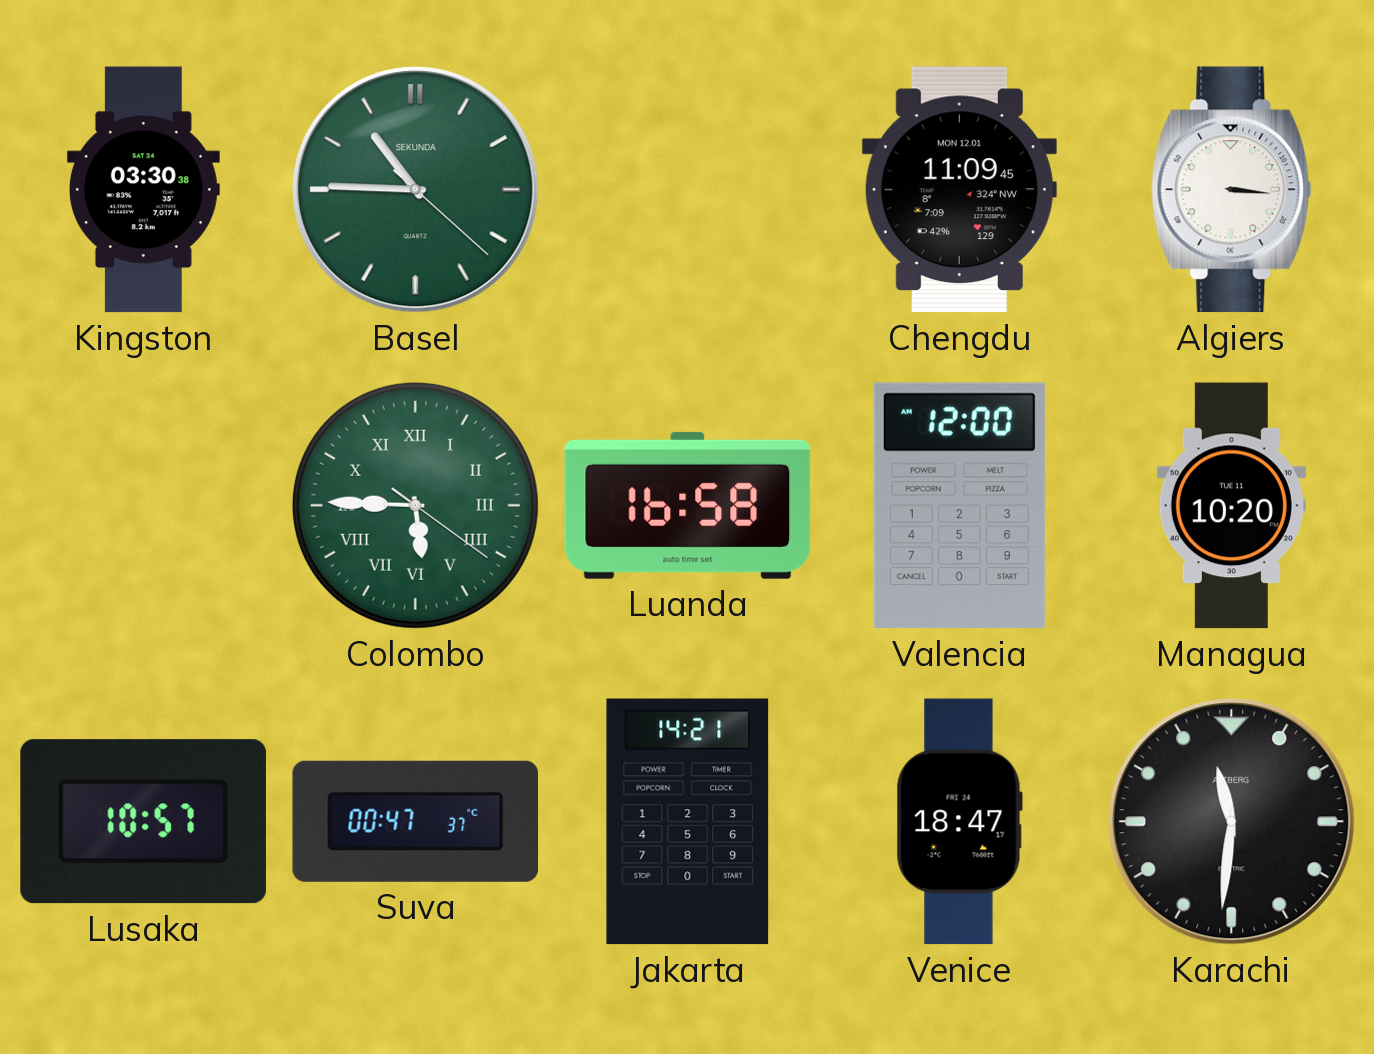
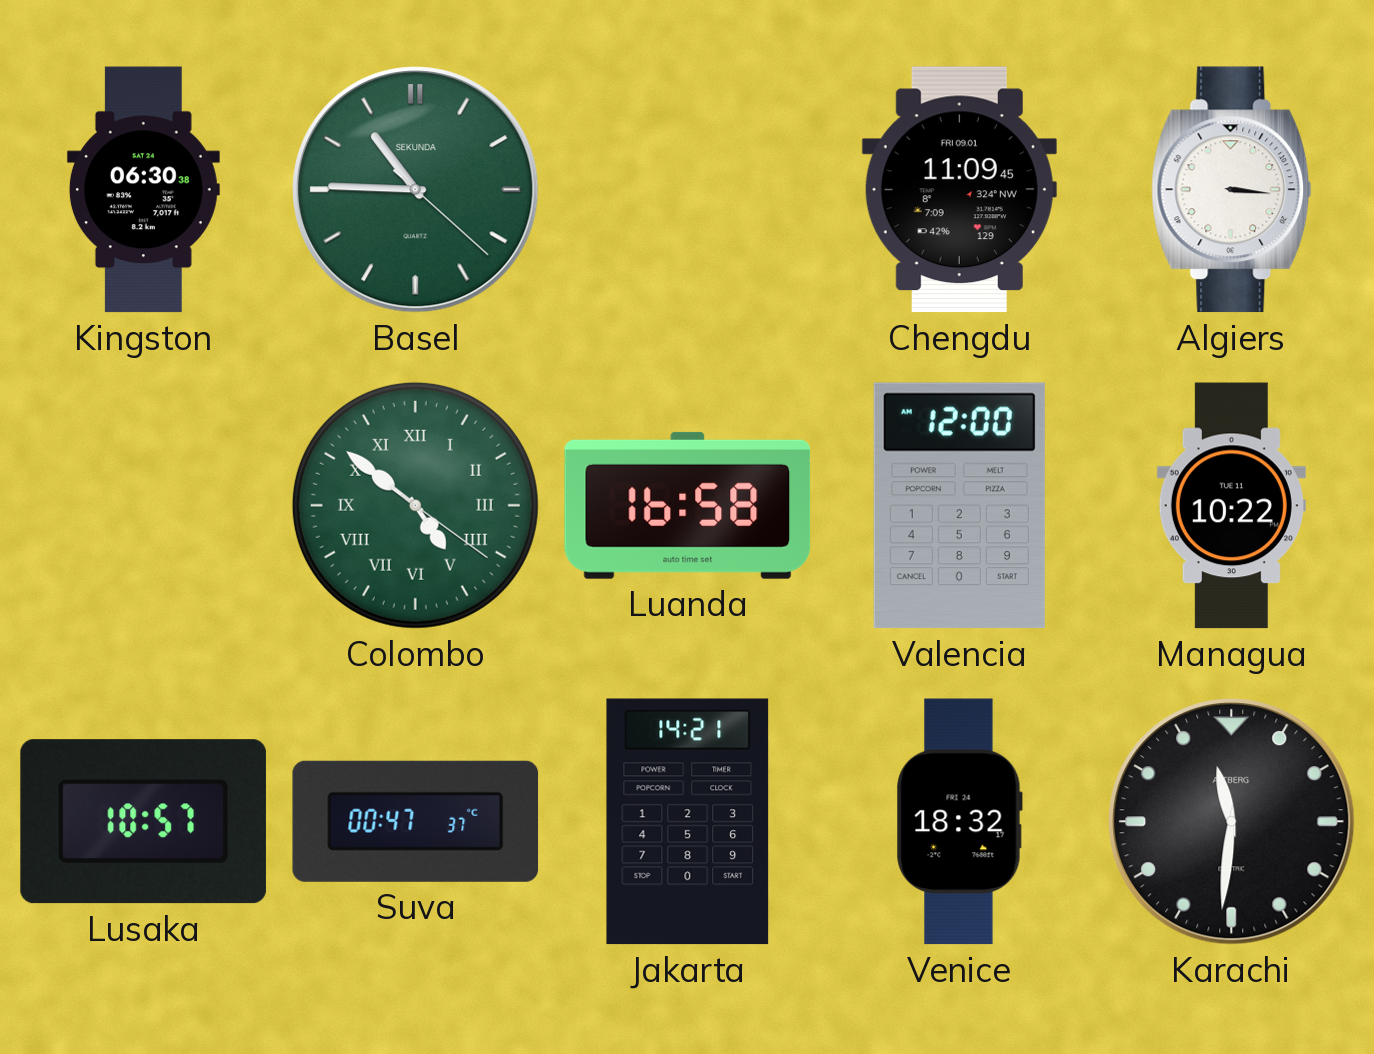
Kingston: 03:30 -> 06:30
Chengdu date: MON 12.01 -> FRI 09.01
Colombo: 5:45 -> 4:51
Managua: 10:20 -> 10:22
Venice: 18:47 -> 18:32
